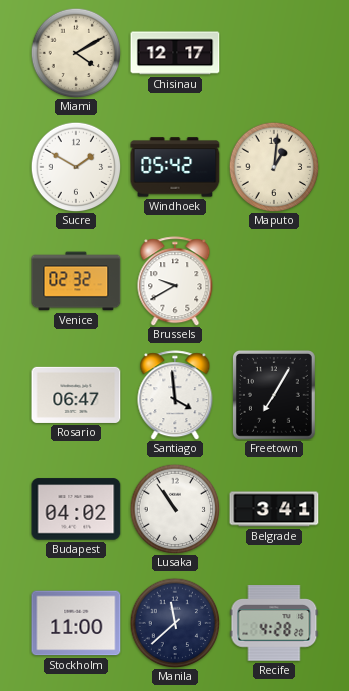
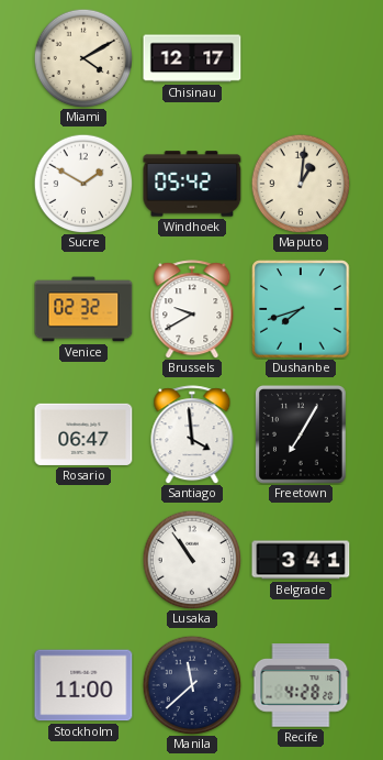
Dushanbe: none -> 7:42
Budapest: 04:02 -> none
